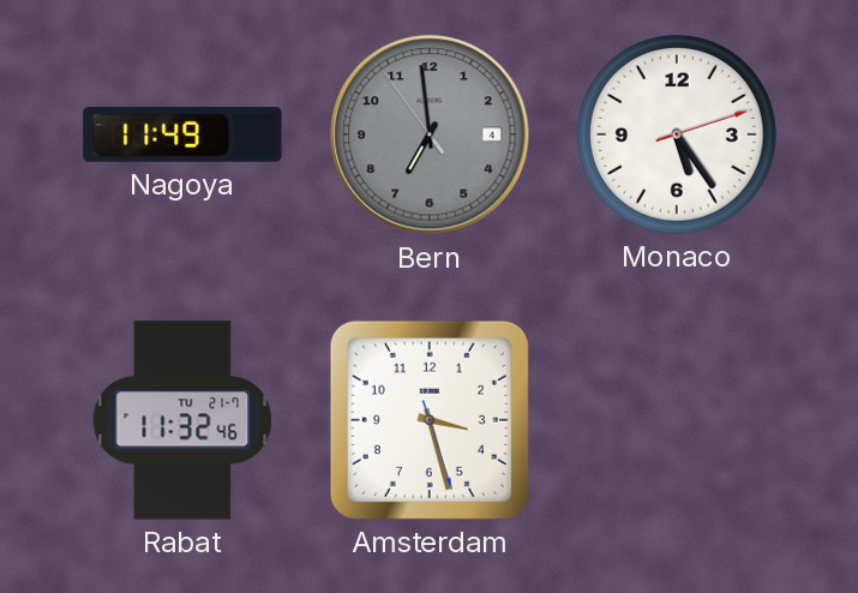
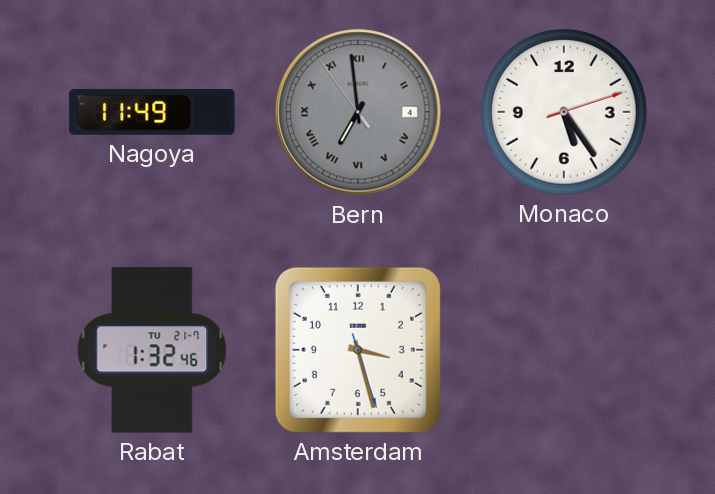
Bern numerals: Arabic -> Roman
Rabat: 11:32 -> 1:32
